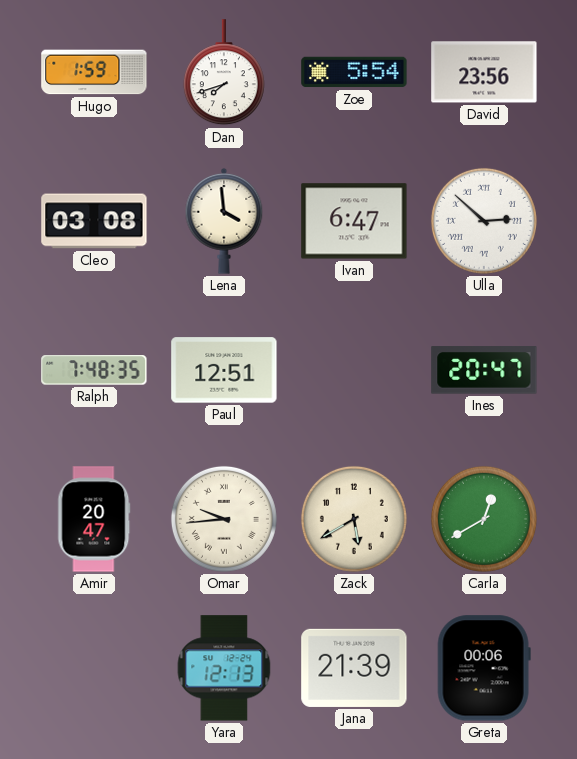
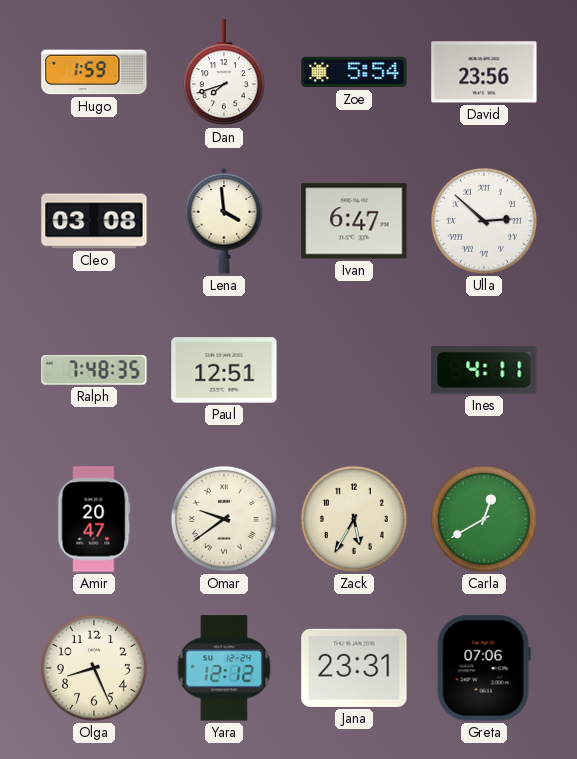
Ines: 20:47 -> 4:11
Omar: 9:44 -> 9:39
Zack: 5:40 -> 5:35
Olga: none -> 8:26
Yara: 12:13 -> 12:12
Jana: 21:39 -> 23:31
Greta: 00:06 -> 07:06
